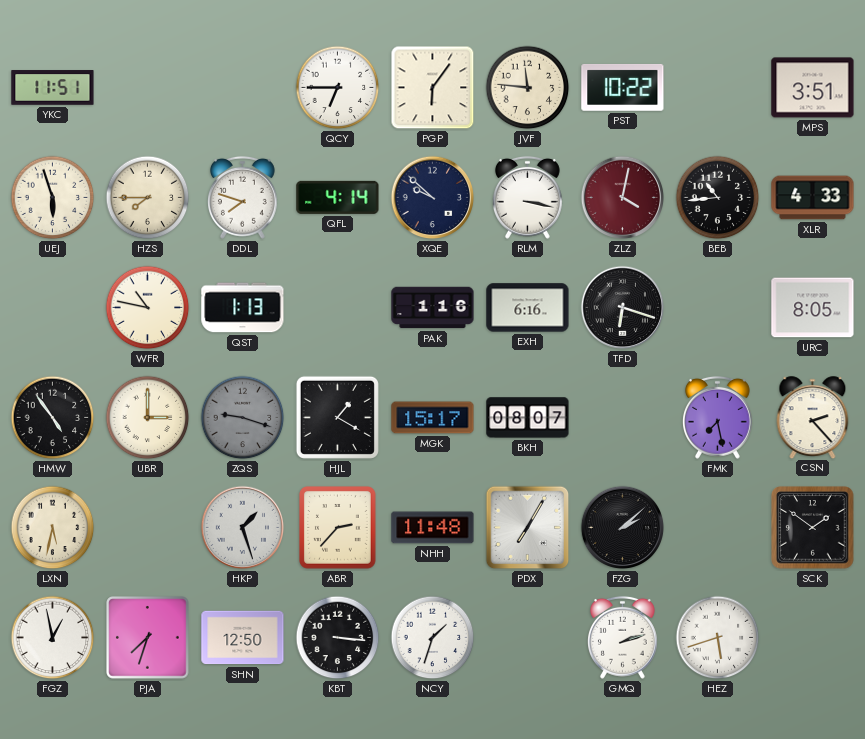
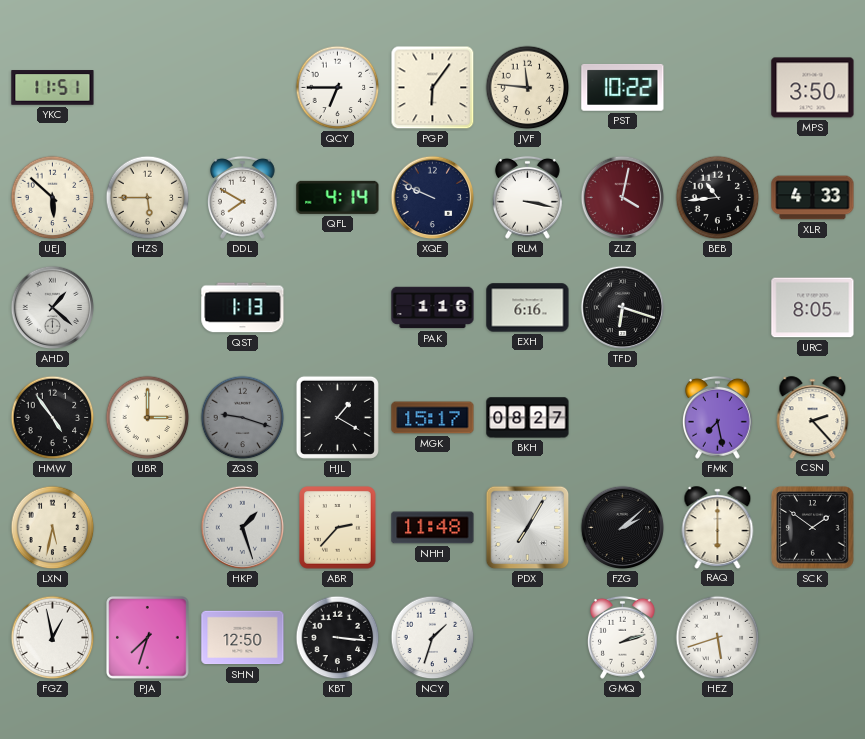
MPS: 3:51 -> 3:50
UEJ: 5:57 -> 5:52
HZS: 7:45 -> 5:45
DDL: 7:48 -> 7:50
XQE: 9:52 -> 9:49
AHD: none -> 1:22
WFR: 10:47 -> none
BKH: 08:07 -> 08:27
RAQ: none -> 6:00
